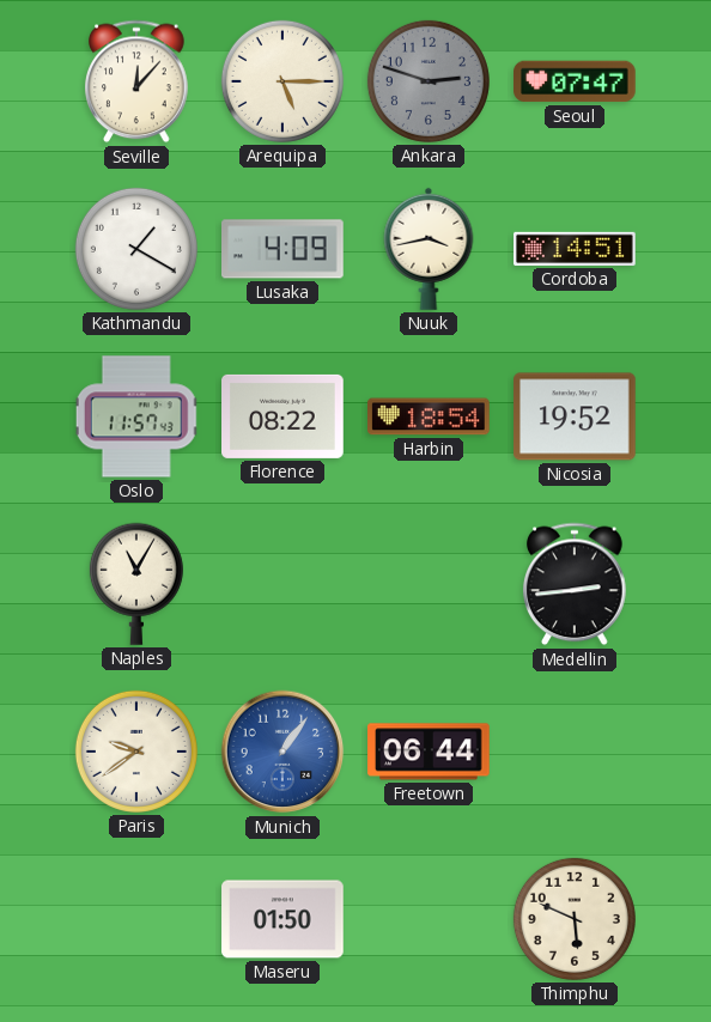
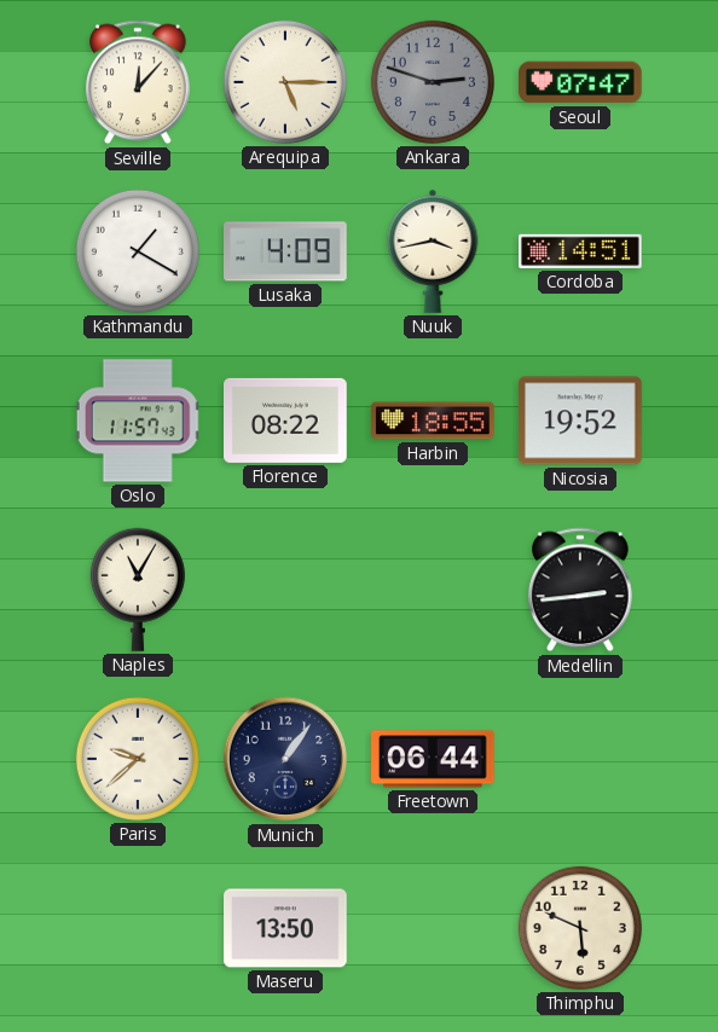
Harbin: 18:54 -> 18:55
Paris: 9:39 -> 9:38
Munich dial: blue -> navy
Maseru: 01:50 -> 13:50
